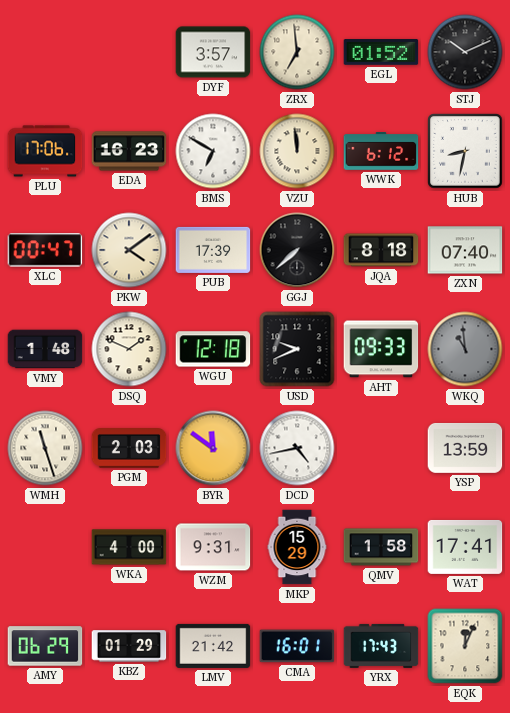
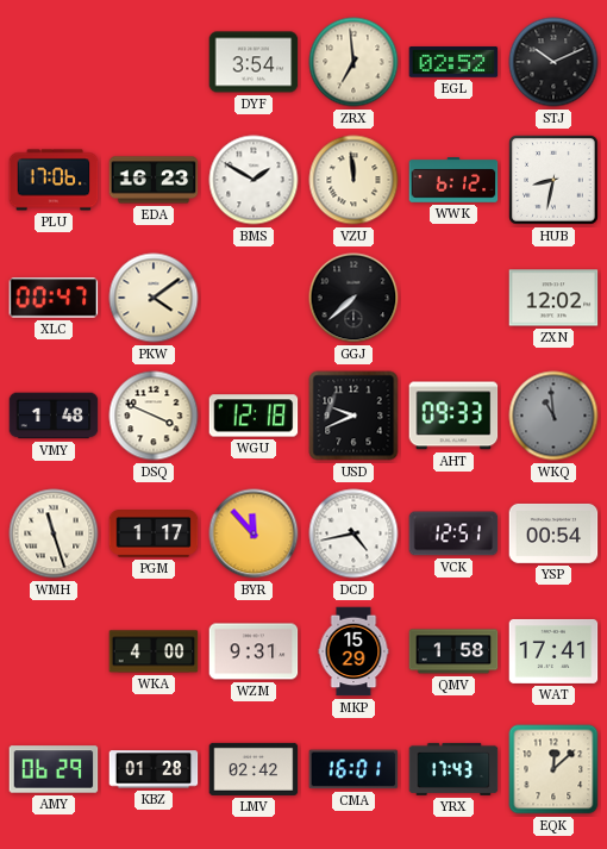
DYF: 3:57 -> 3:54
EGL: 01:52 -> 02:52
BMS: 6:50 -> 1:50
PUB: 17:39 -> none
JQA: 8:18 -> none
ZXN: 07:40 -> 12:02
DSQ: 1:49 -> 3:49
PGM: 2:03 -> 1:17
BYR: 11:51 -> 11:53
VCK: none -> 12:51
YSP: 13:59 -> 00:54
KBZ: 01:29 -> 01:28
LMV: 21:42 -> 02:42
EQK: 12:04 -> 12:08
